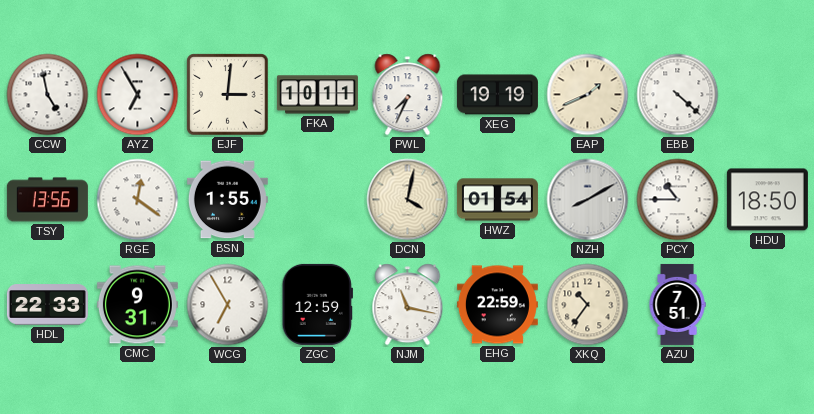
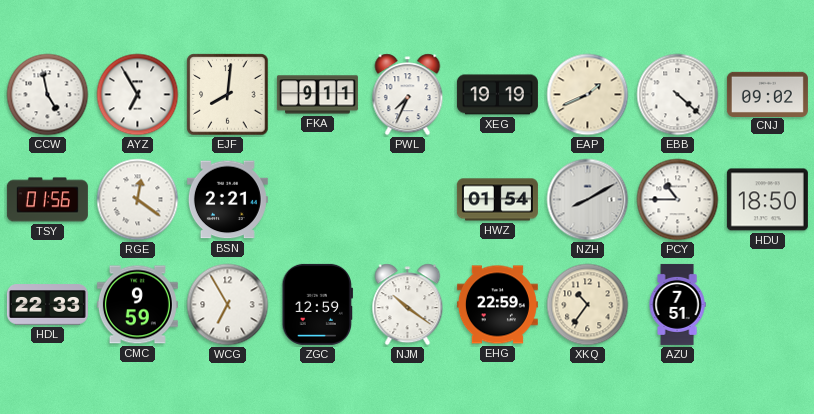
EJF: 3:01 -> 8:01
FKA: 10:11 -> 9:11
CNJ: none -> 09:02
TSY: 13:56 -> 01:56
BSN: 1:55 -> 2:21
DCN: 4:02 -> none
CMC: 9:31 -> 9:59
NJM: 11:17 -> 10:21
